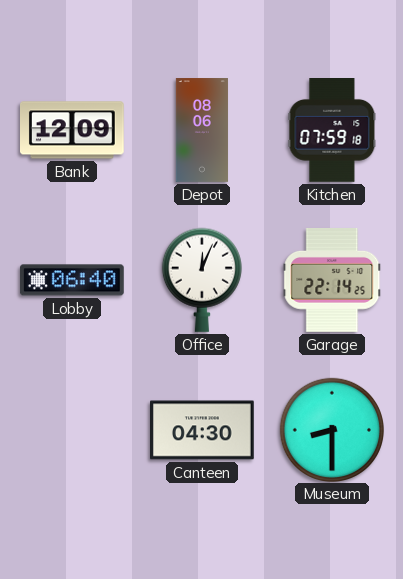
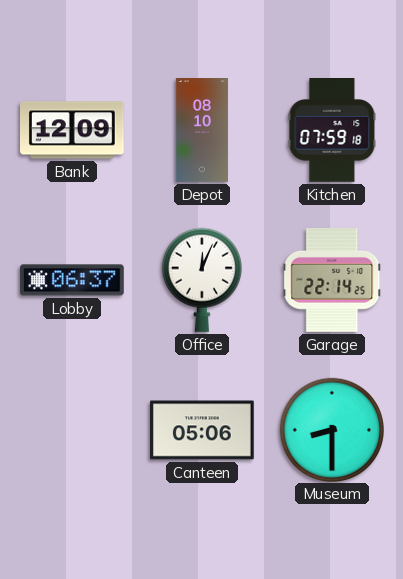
Depot: 08:06 -> 08:10
Lobby: 06:40 -> 06:37
Canteen: 04:30 -> 05:06
